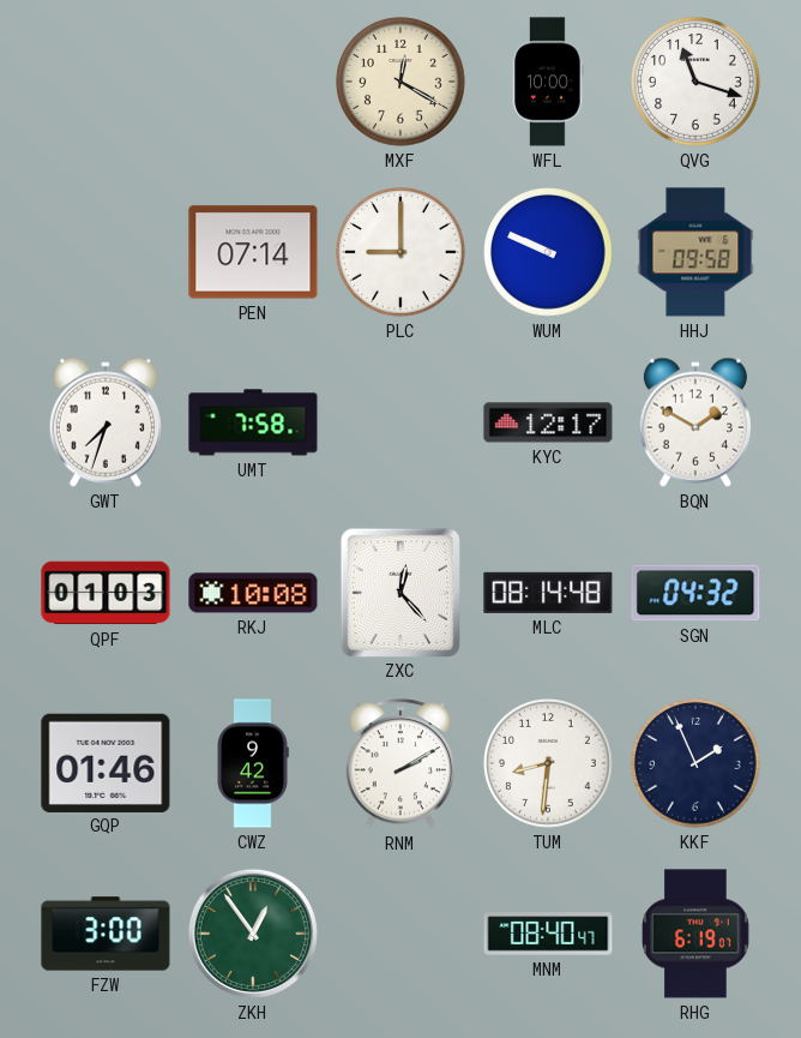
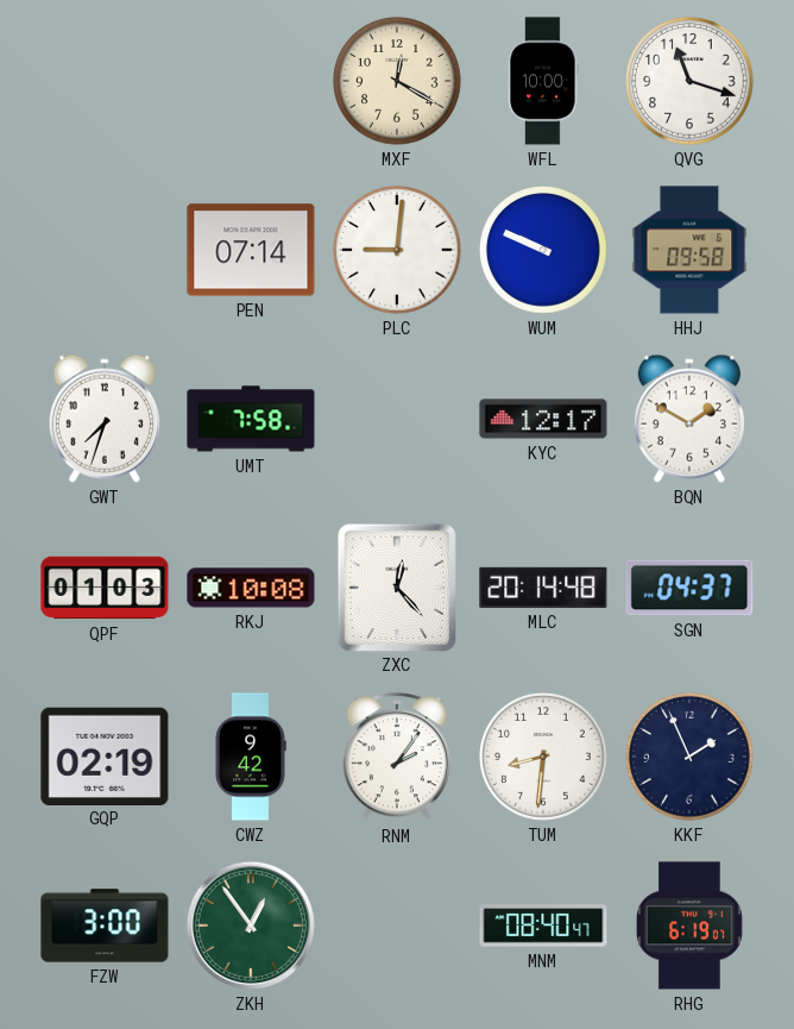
PLC: 9:00 -> 9:01
MLC: 08:14 -> 20:14
SGN: 04:32 -> 04:37
GQP: 01:46 -> 02:19
RNM: 2:10 -> 2:06
